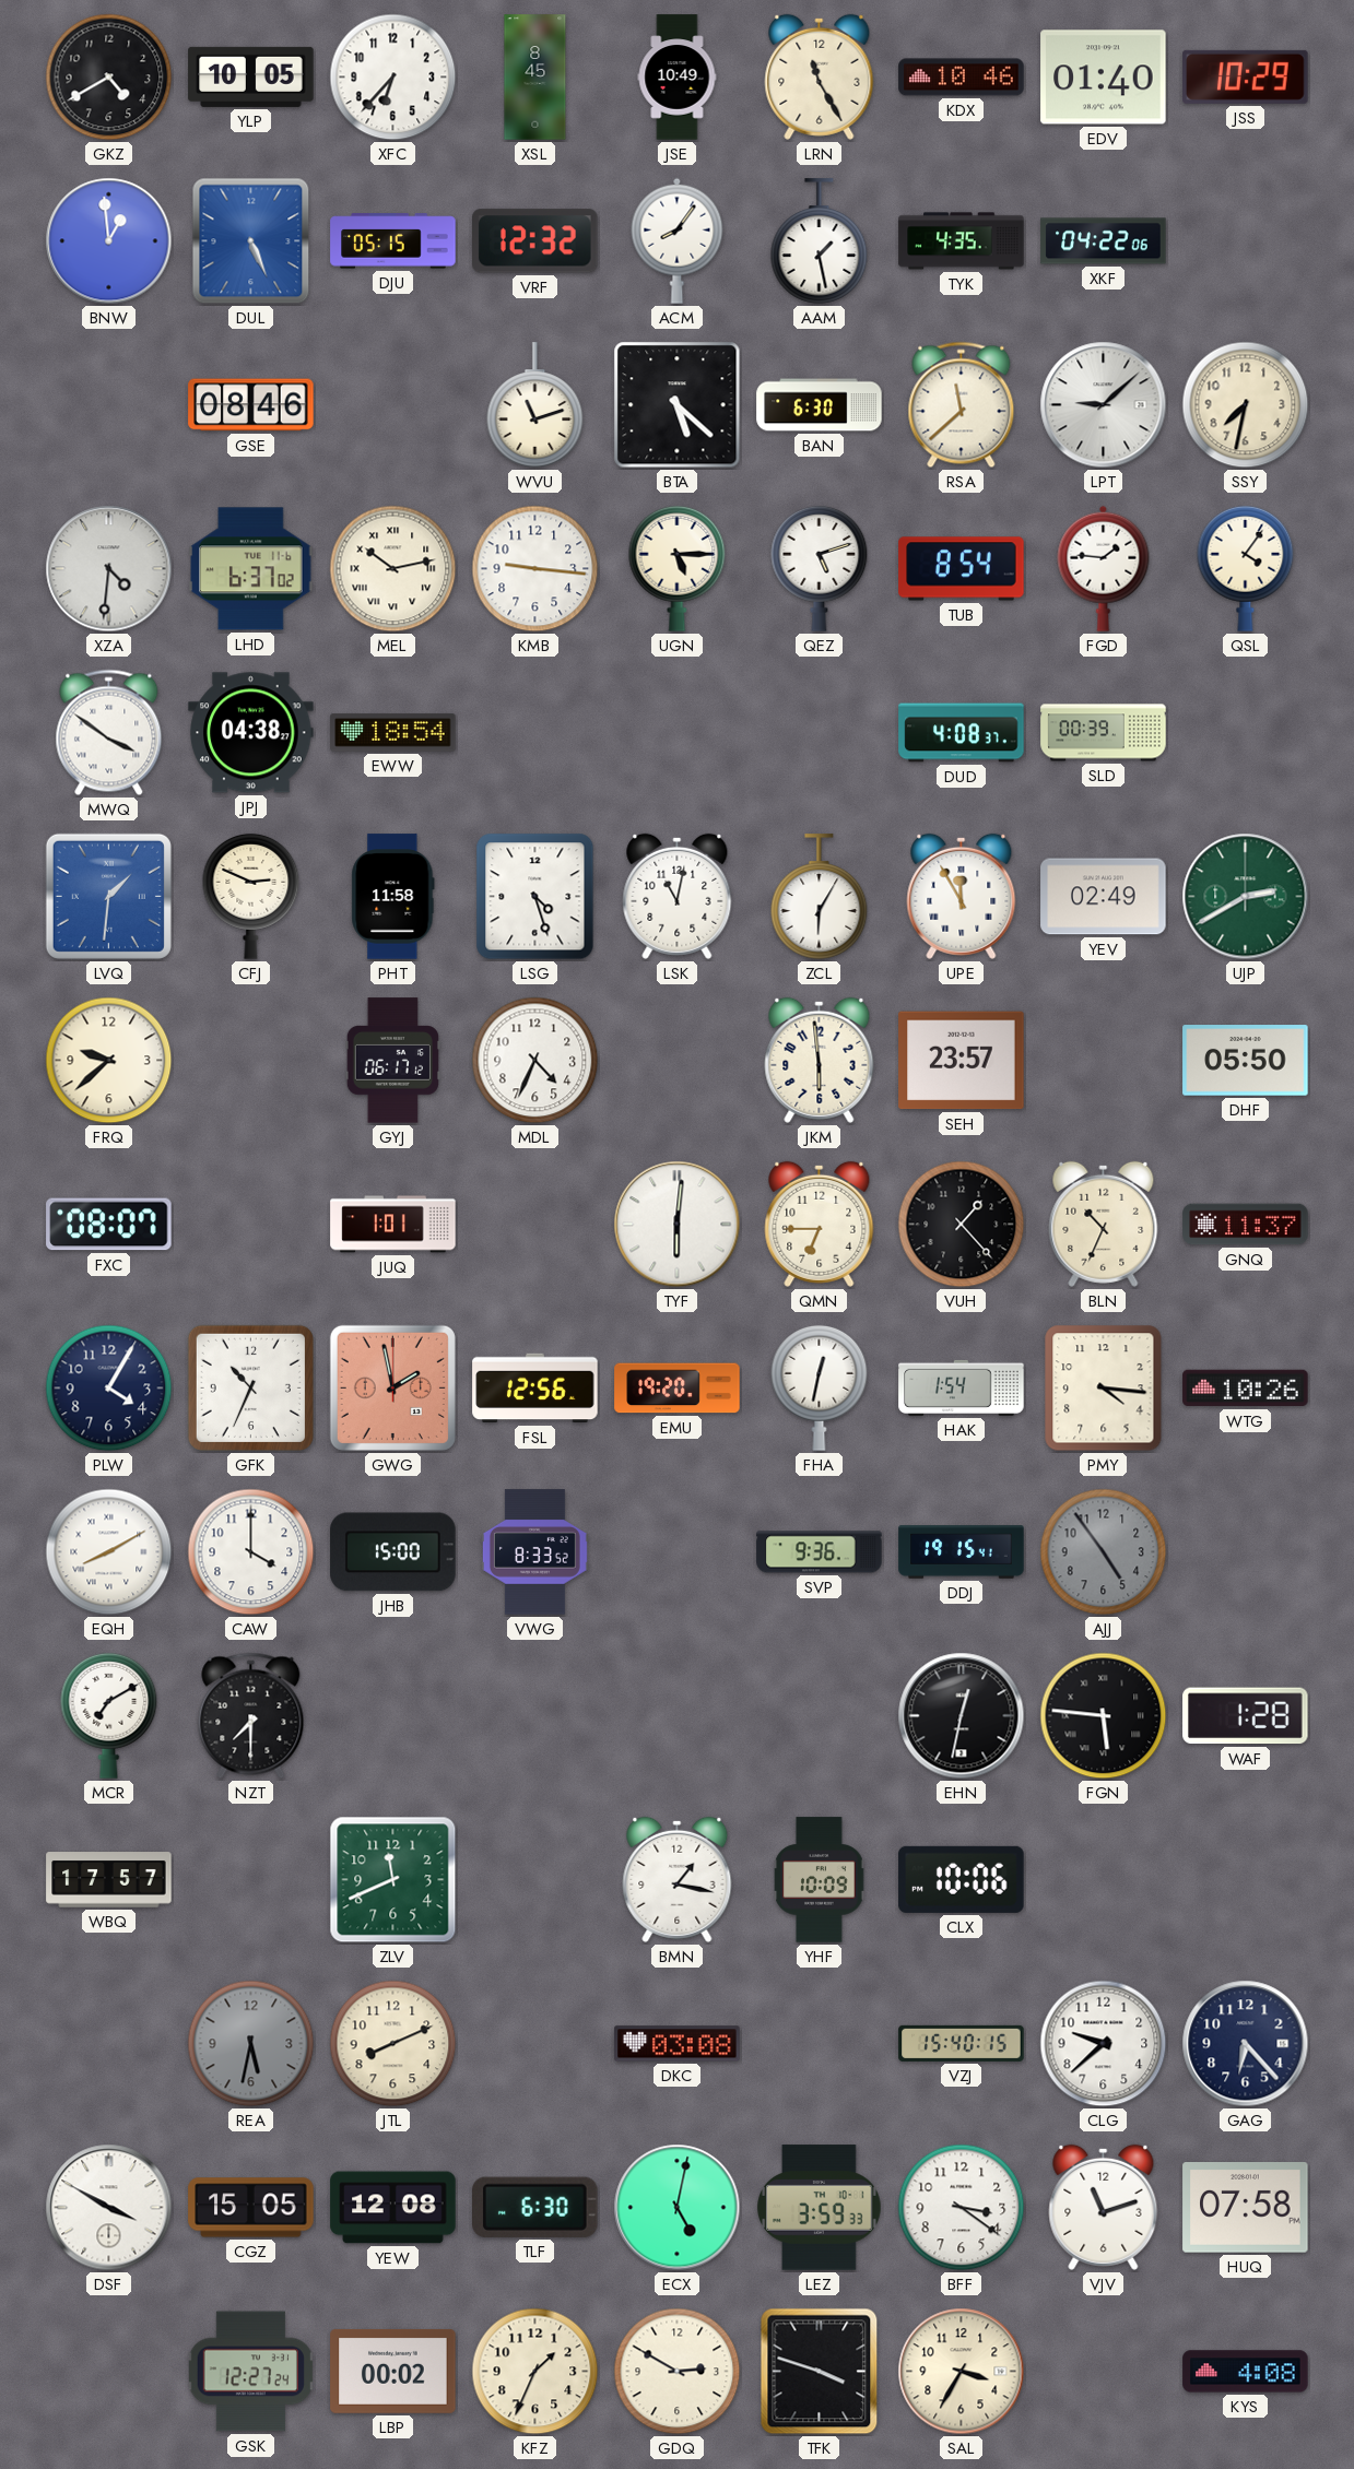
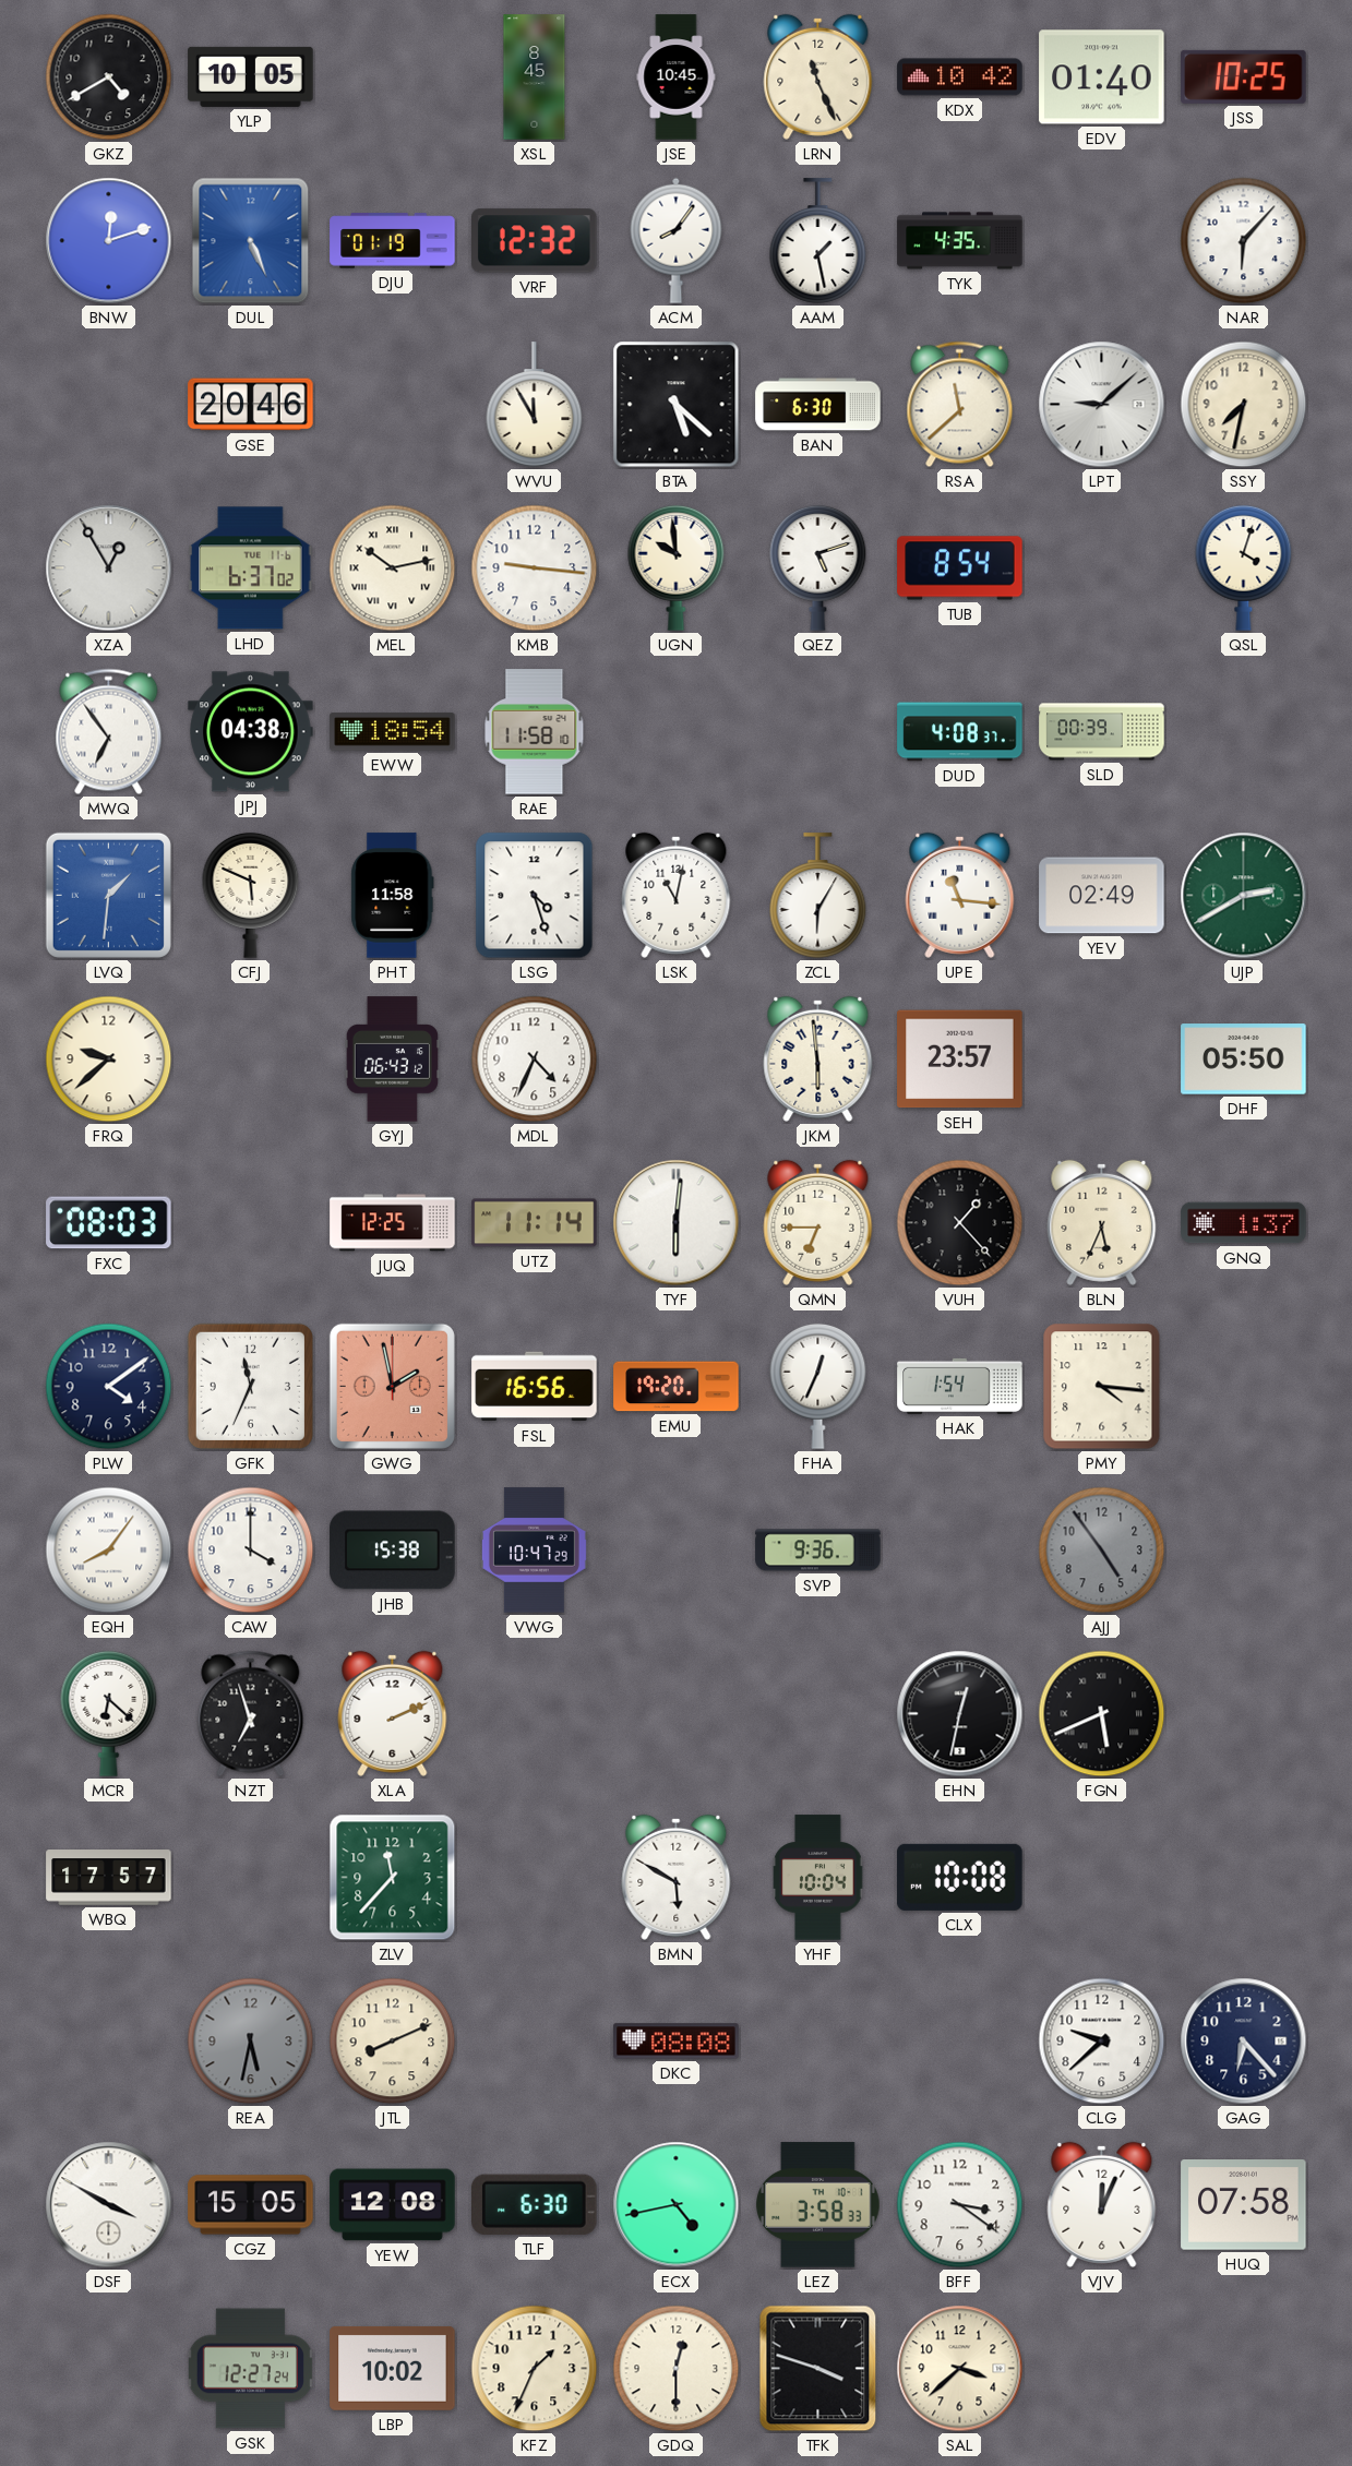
XFC: 6:37 -> none
JSE: 10:49 -> 10:45
LRN: 11:25 -> 11:26
KDX: 10:46 -> 10:42
JSS: 10:29 -> 10:25
BNW: 12:59 -> 12:12
DJU: 05:15 -> 01:19
XKF: 04:22 -> none
NAR: none -> 6:07
GSE: 08:46 -> 20:46
WVU: 11:12 -> 11:55
XZA: 4:31 -> 12:55
UGN: 5:15 -> 9:59
FGD: 1:46 -> none
QSL: 4:06 -> 4:03
MWQ: 3:51 -> 6:54
RAE: none -> 11:58
CFJ: 2:49 -> 5:49
UPE: 11:55 -> 11:16
GYJ: 06:17 -> 06:43
FXC: 08:07 -> 08:03
JUQ: 1:01 -> 12:25
UTZ: none -> 11:14
BLN: 10:34 -> 5:34
GNQ: 11:37 -> 1:37
PLW: 4:05 -> 4:09
GFK: 10:34 -> 11:34
FSL: 12:56 -> 16:56
FHA: 12:32 -> 12:34
WTG: 10:26 -> none
EQH: 8:10 -> 8:06
JHB: 15:00 -> 15:38
VWG: 8:33 -> 10:47
DDJ: 19:15 -> none
MCR: 7:10 -> 6:22
NZT: 7:30 -> 6:57
XLA: none -> 2:11
FGN: 5:46 -> 5:41
WAF: 1:28 -> none
ZLV: 11:41 -> 11:37
BMN: 1:17 -> 5:50
YHF: 10:09 -> 10:04
CLX: 10:06 -> 10:08
DKC: 03:08 -> 08:08
VZJ: 15:40 -> none
ECX: 5:02 -> 4:43
LEZ: 3:59 -> 3:58
VJV: 11:12 -> 12:04
LBP: 00:02 -> 10:02
GDQ: 2:50 -> 12:30
SAL: 3:35 -> 3:38
KYS: 4:08 -> none
